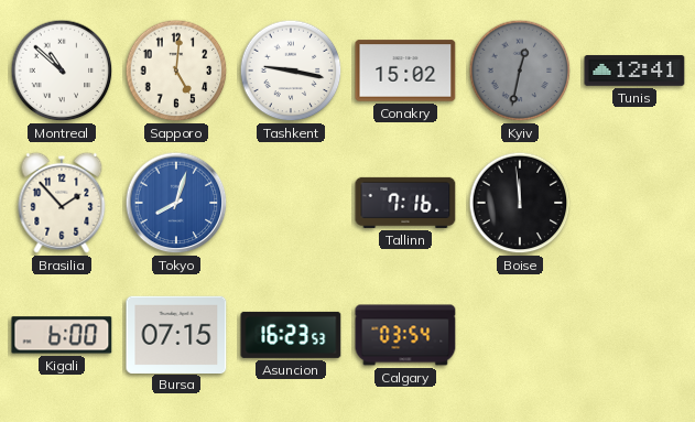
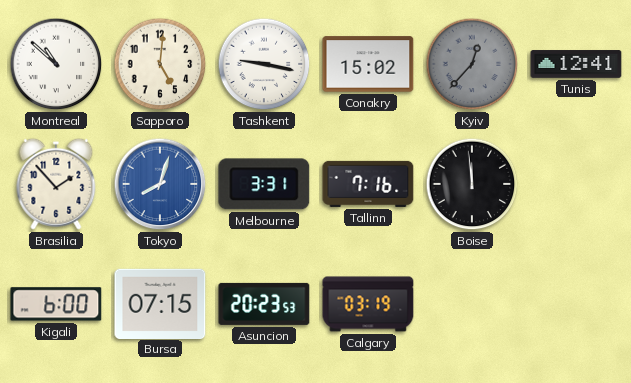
Kyiv: 12:32 -> 12:37
Melbourne: none -> 3:31
Asuncion: 16:23 -> 20:23
Calgary: 03:54 -> 03:19
